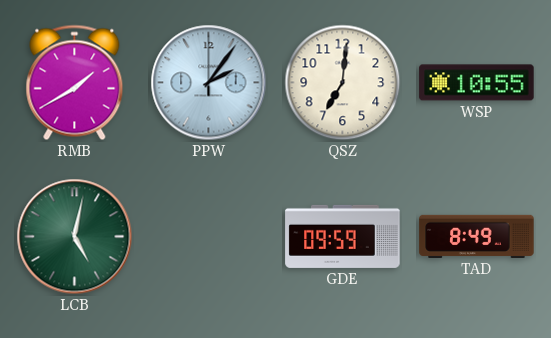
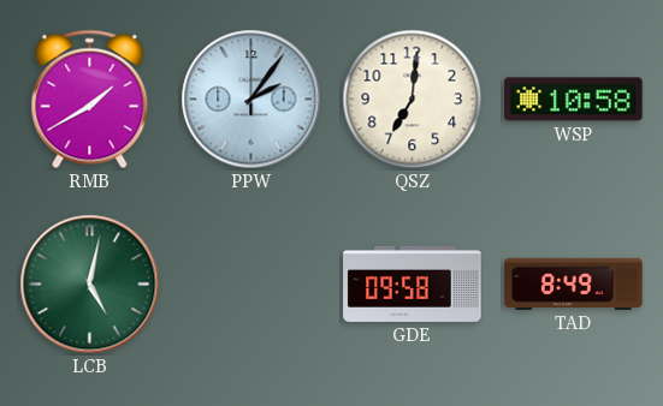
WSP: 10:55 -> 10:58
GDE: 09:59 -> 09:58
